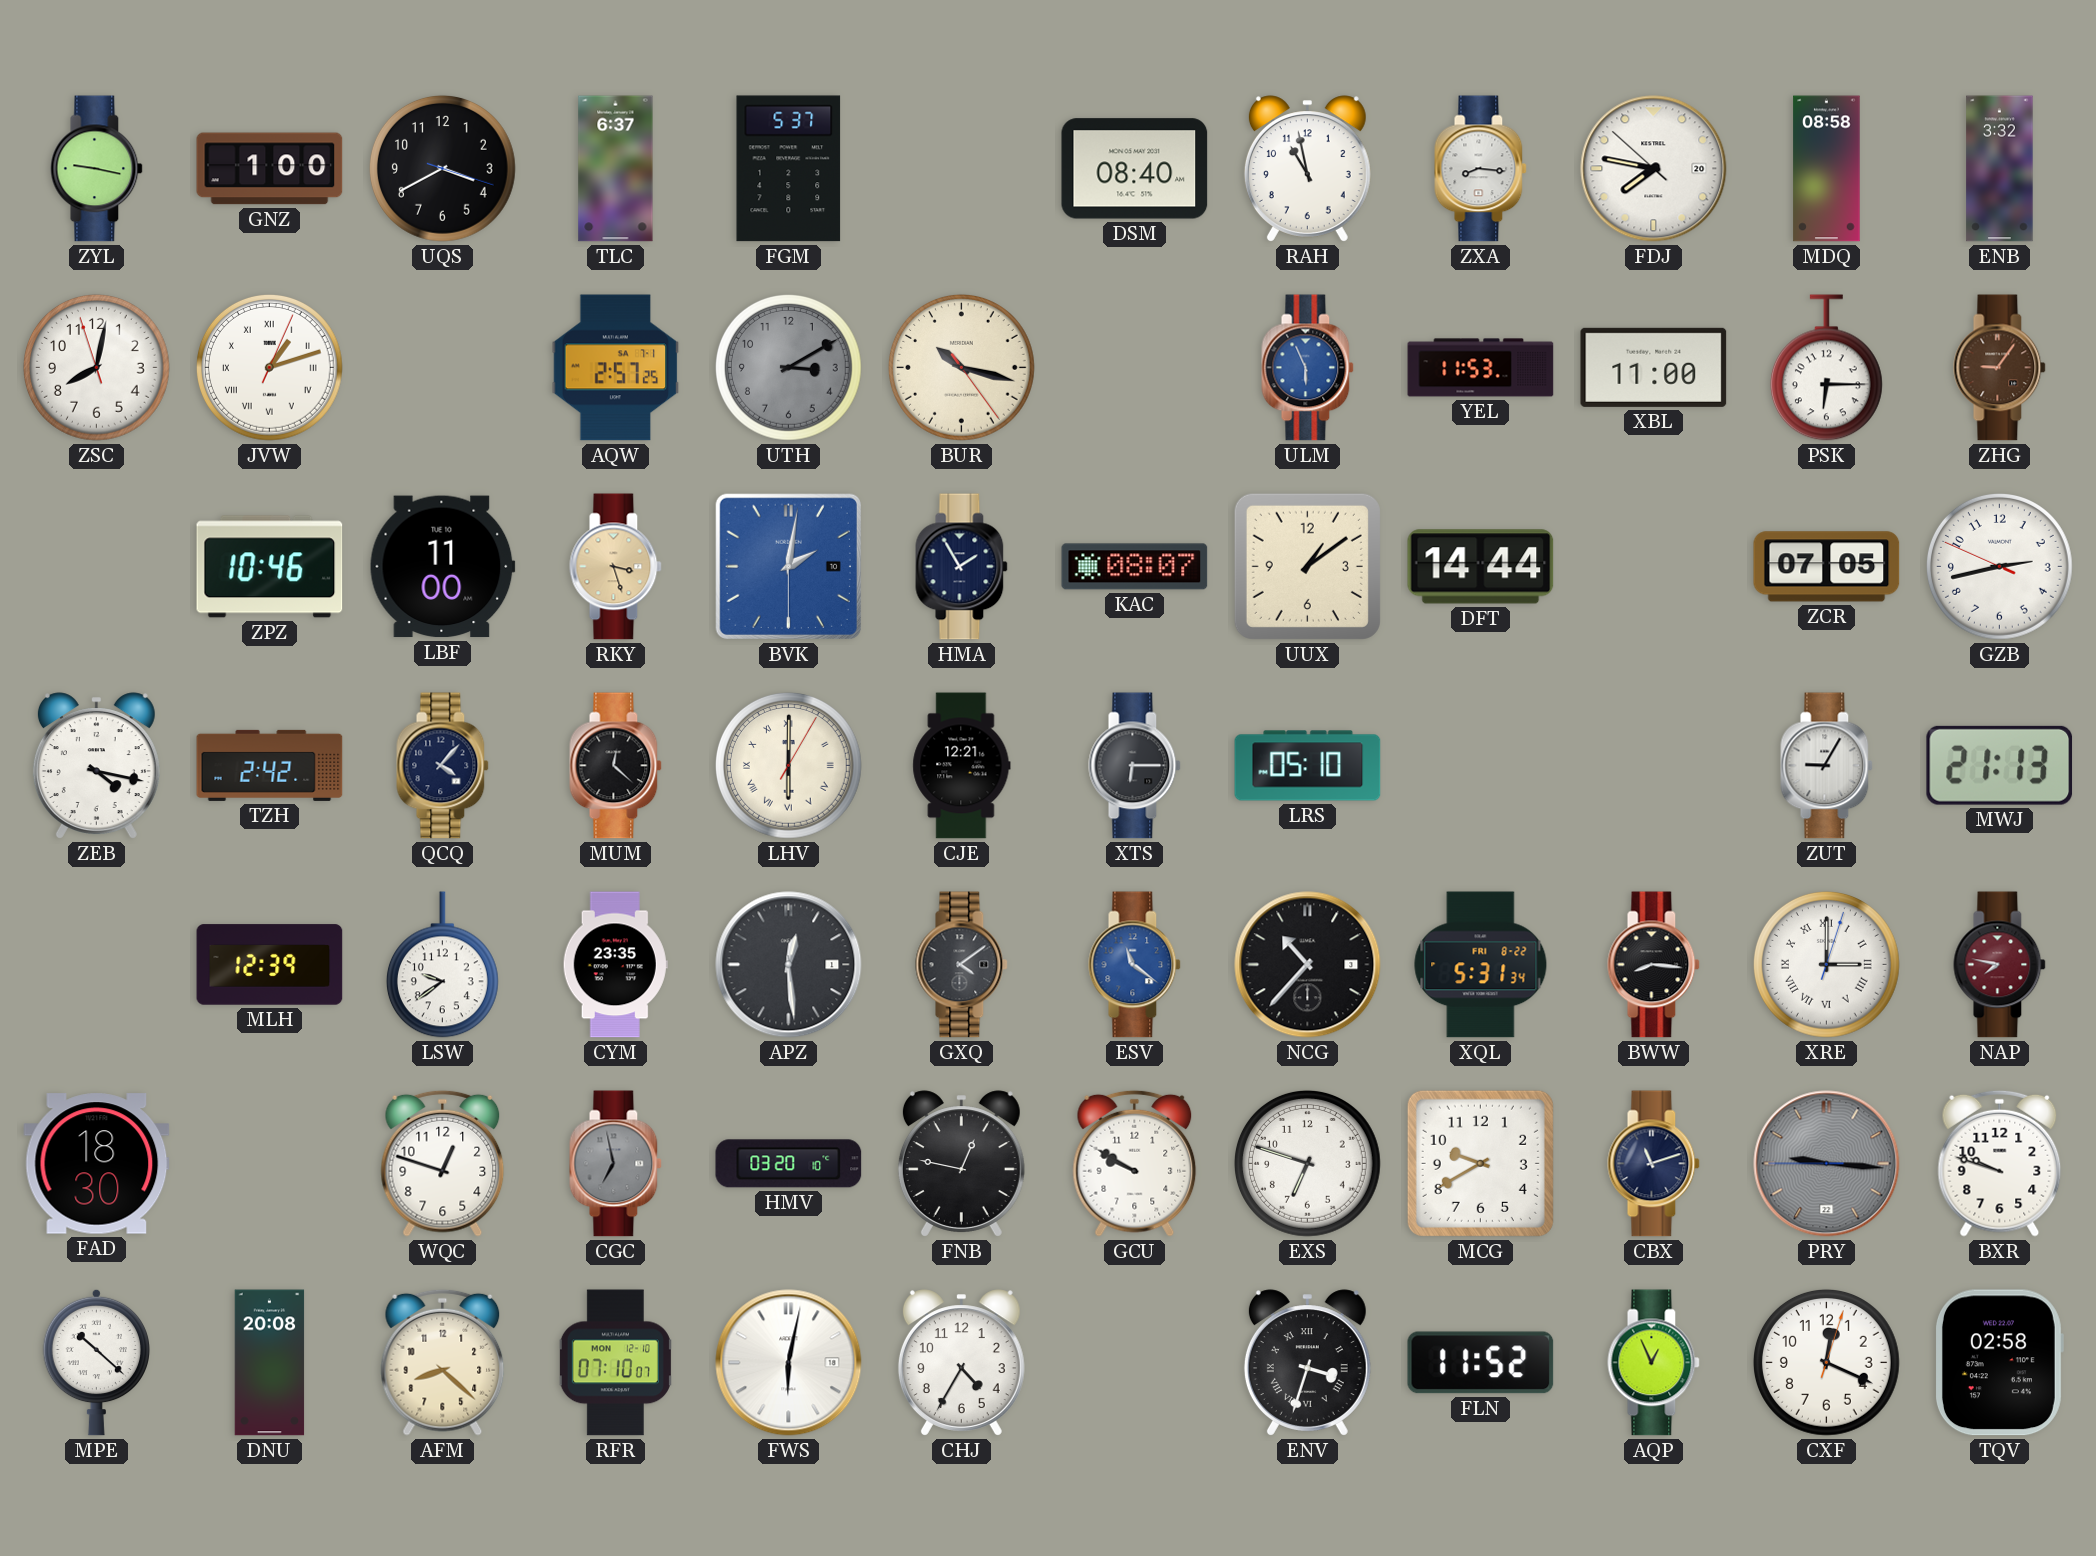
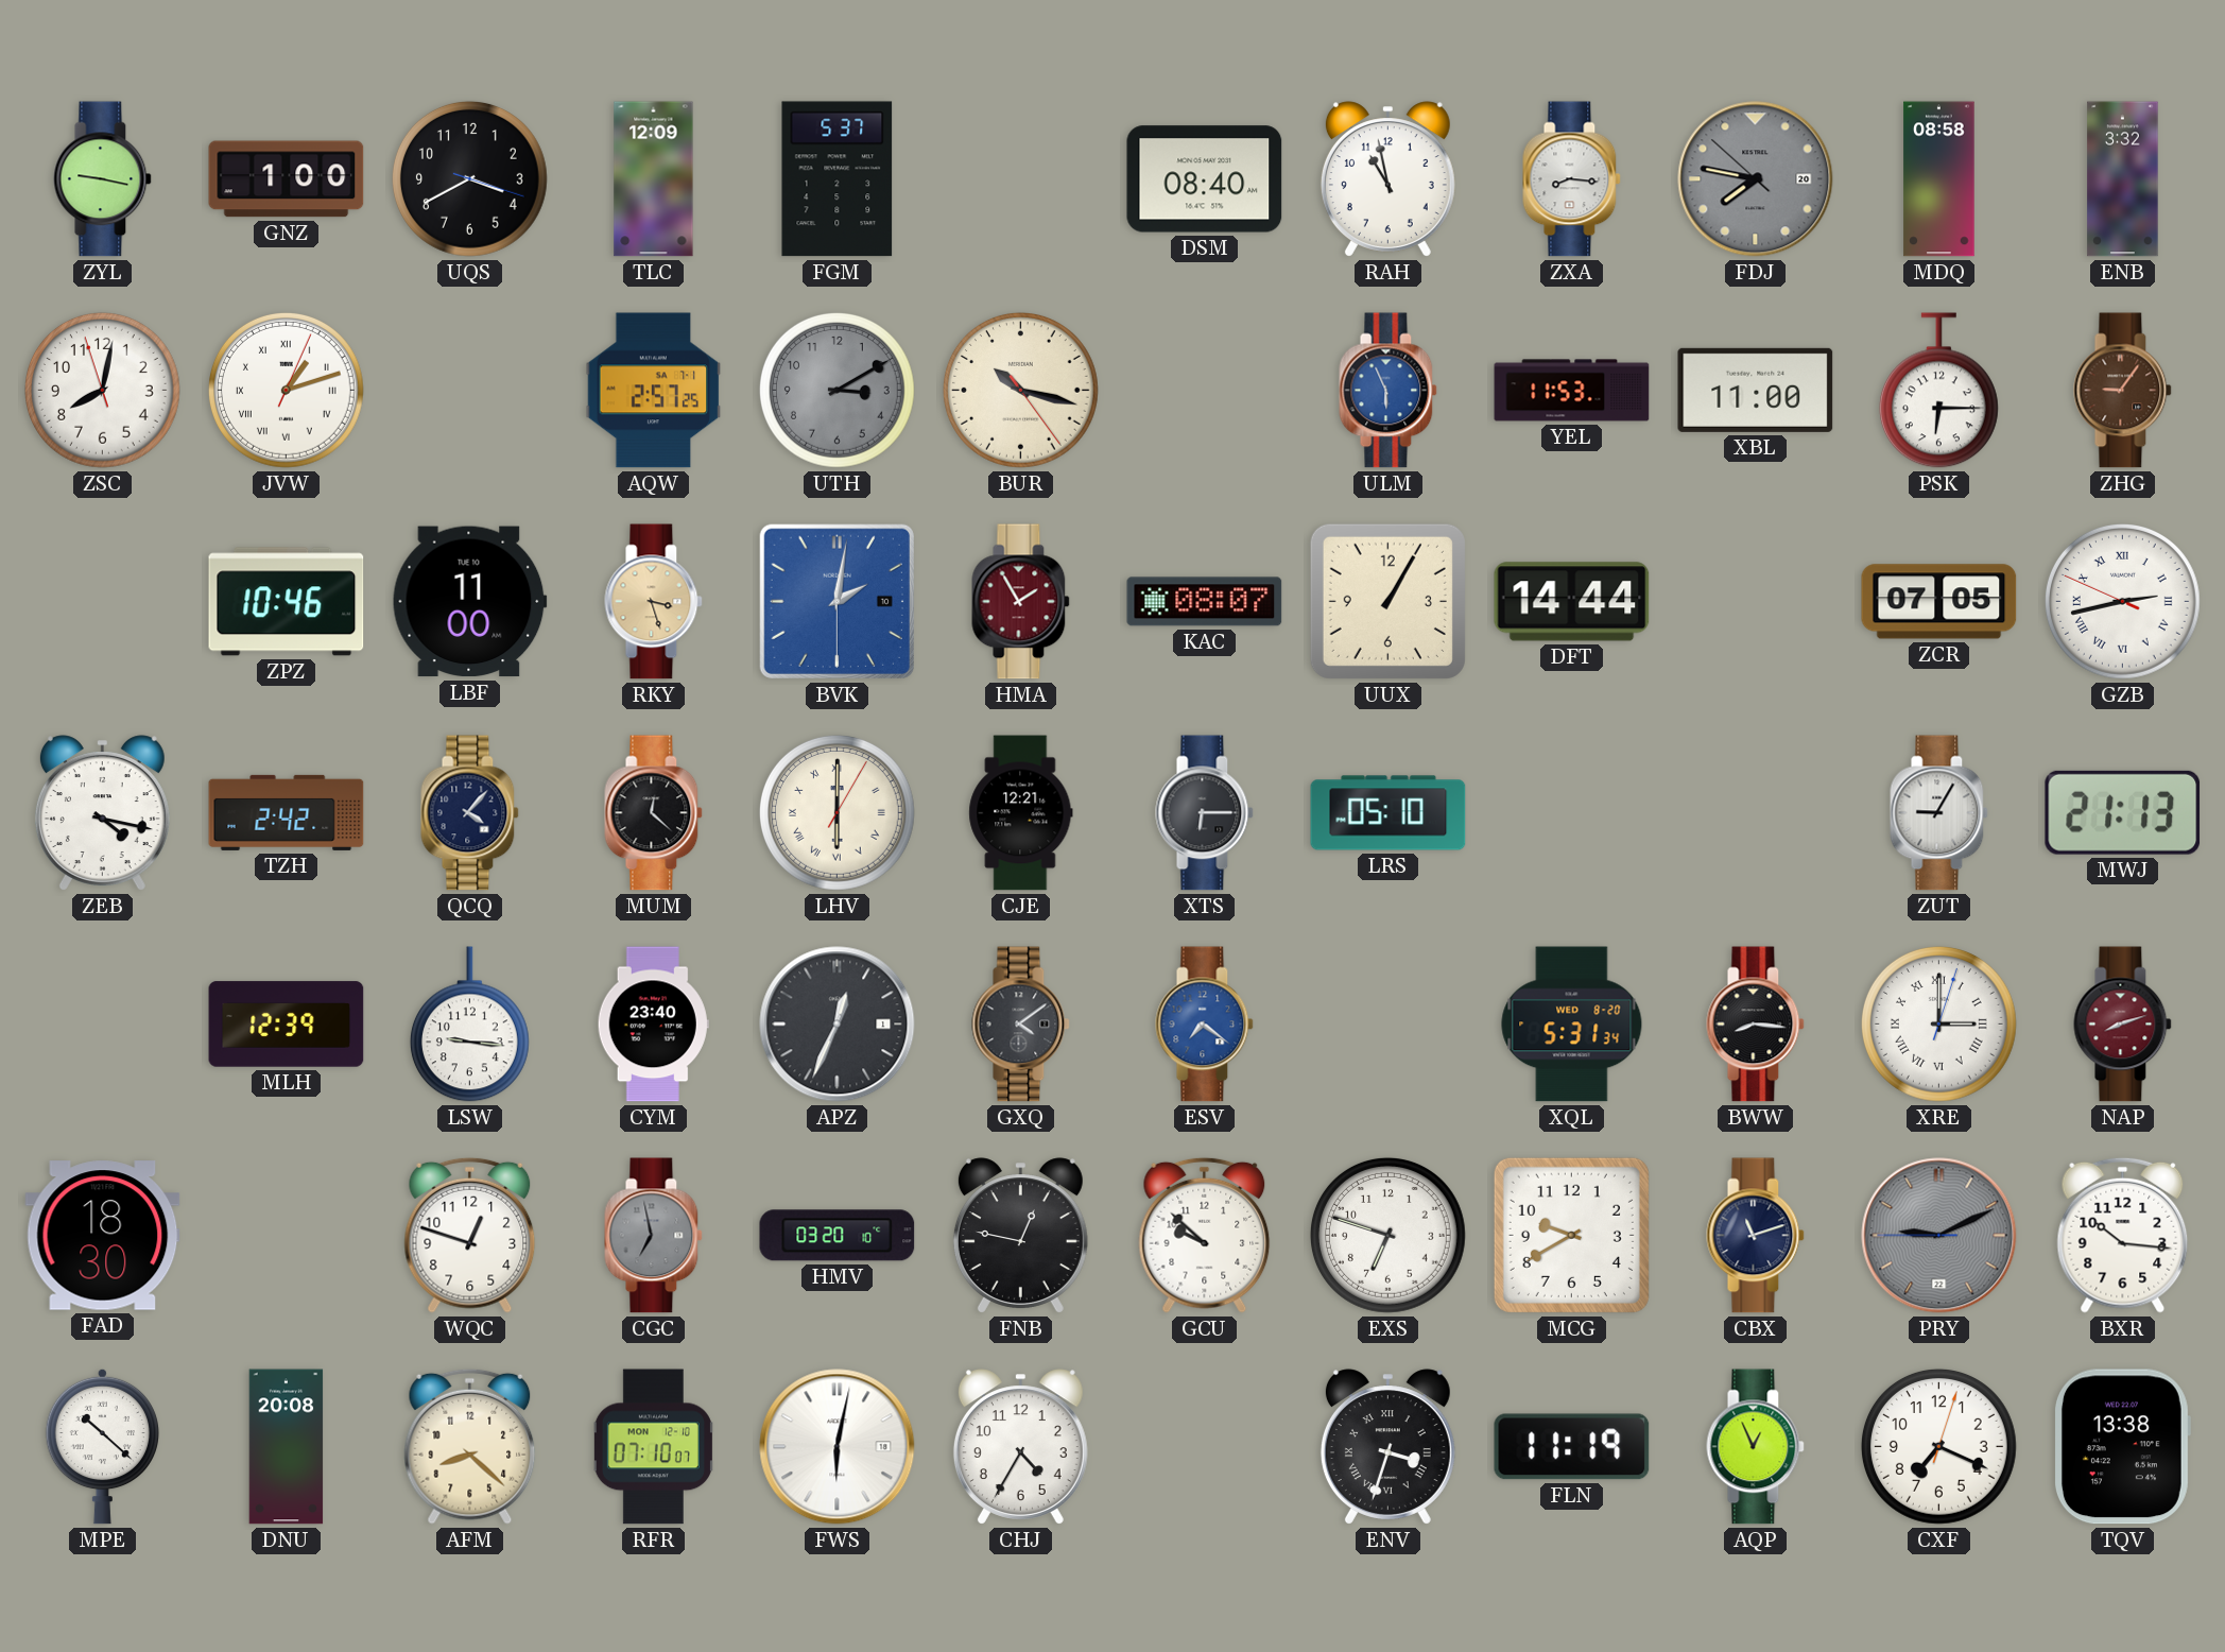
TLC: 6:37 -> 12:09
FDJ dial: white -> grey
HMA dial: navy -> burgundy
UUX: 1:09 -> 1:05
GZB numerals: Arabic -> Roman
LSW: 9:39 -> 9:16
CYM: 23:35 -> 23:40
APZ: 12:29 -> 12:34
ESV: 11:21 -> 7:21
NCG: 10:37 -> none
XQL date: FRI 8-22 -> WED 8-20
NAP: 7:47 -> 8:12
GCU: 9:50 -> 9:52
PRY: 9:15 -> 9:10
BXR: 9:48 -> 10:16
FLN: 11:52 -> 11:19
CXF: 12:19 -> 7:19
TQV: 02:58 -> 13:38
